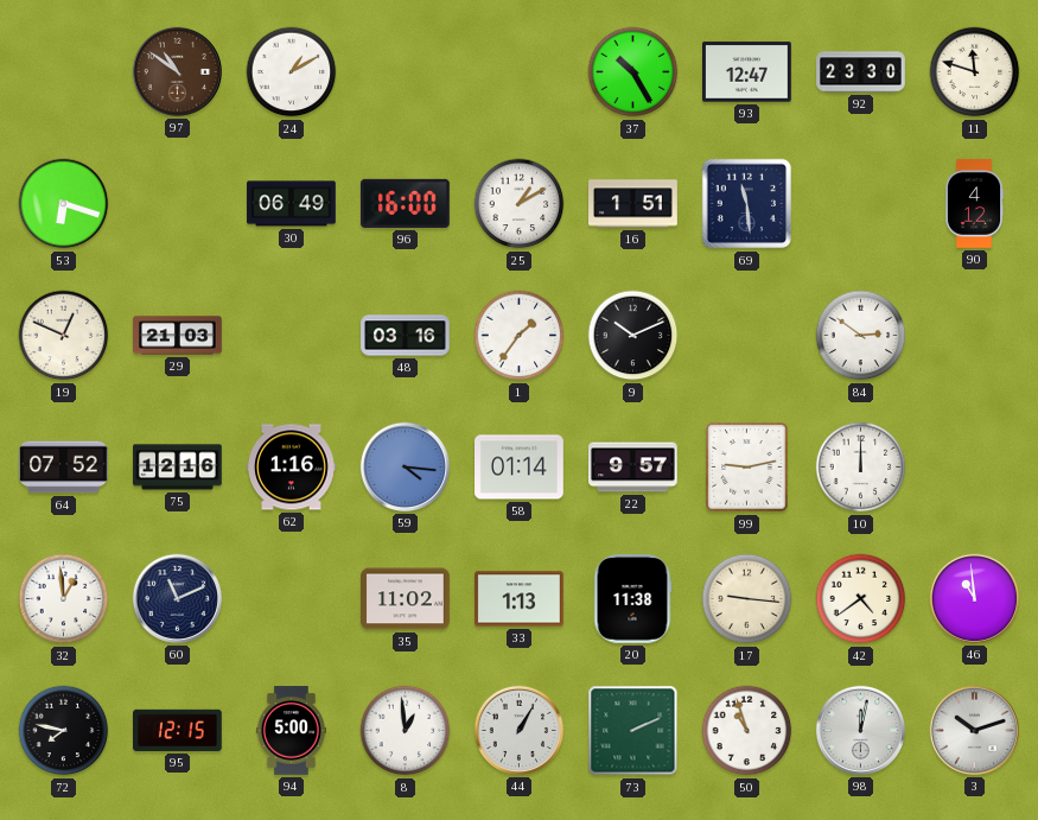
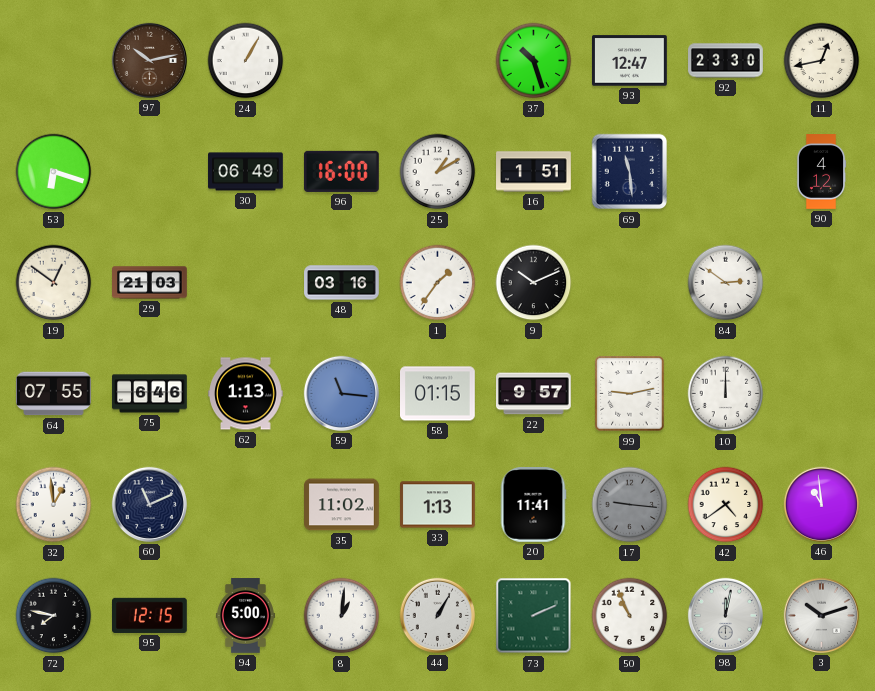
97: 10:51 -> 10:13
24: 1:10 -> 1:05
37: 10:25 -> 10:27
11: 11:48 -> 12:43
19: 12:49 -> 12:51
64: 07:52 -> 07:55
75: 12:16 -> 6:46
62: 1:16 -> 1:13
59: 4:16 -> 11:16
58: 01:14 -> 01:15
20: 11:38 -> 11:41
17 dial: cream -> grey
8: 12:59 -> 1:01
50: 10:57 -> 10:56
